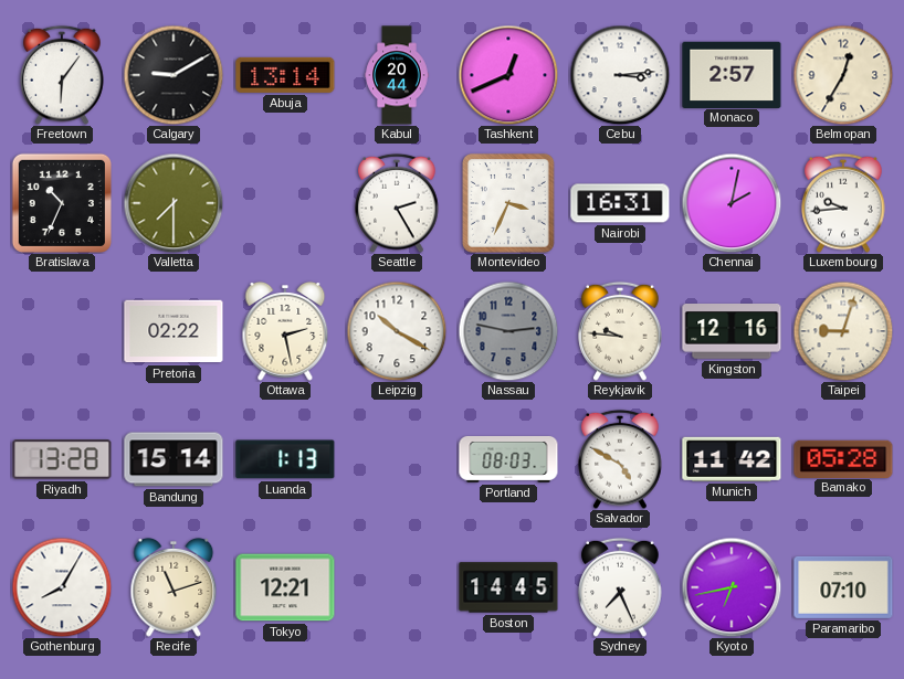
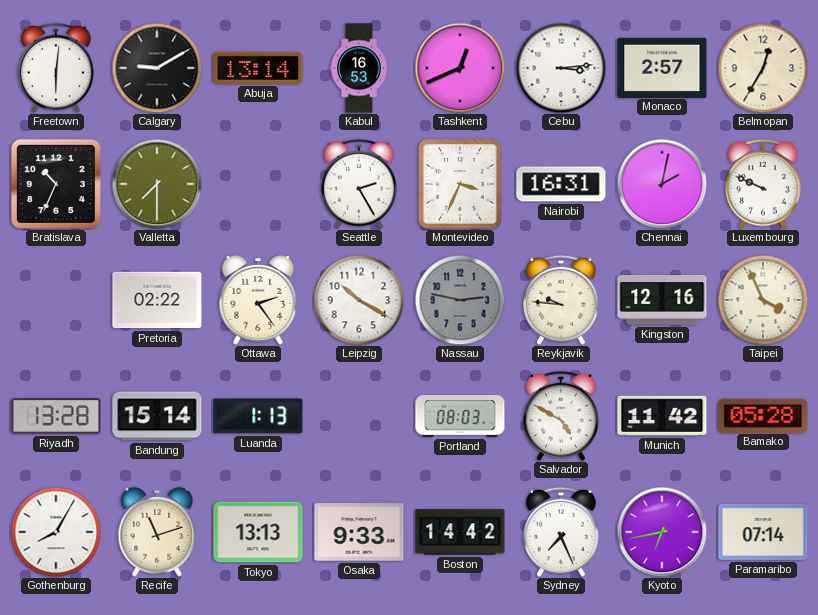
Freetown: 6:06 -> 6:01
Kabul: 20:44 -> 16:53
Luxembourg: 9:44 -> 9:49
Ottawa: 2:28 -> 2:24
Taipei: 9:03 -> 3:56
Tokyo: 12:21 -> 13:13
Osaka: none -> 9:33
Boston: 14:45 -> 14:42
Paramaribo: 07:10 -> 07:14
